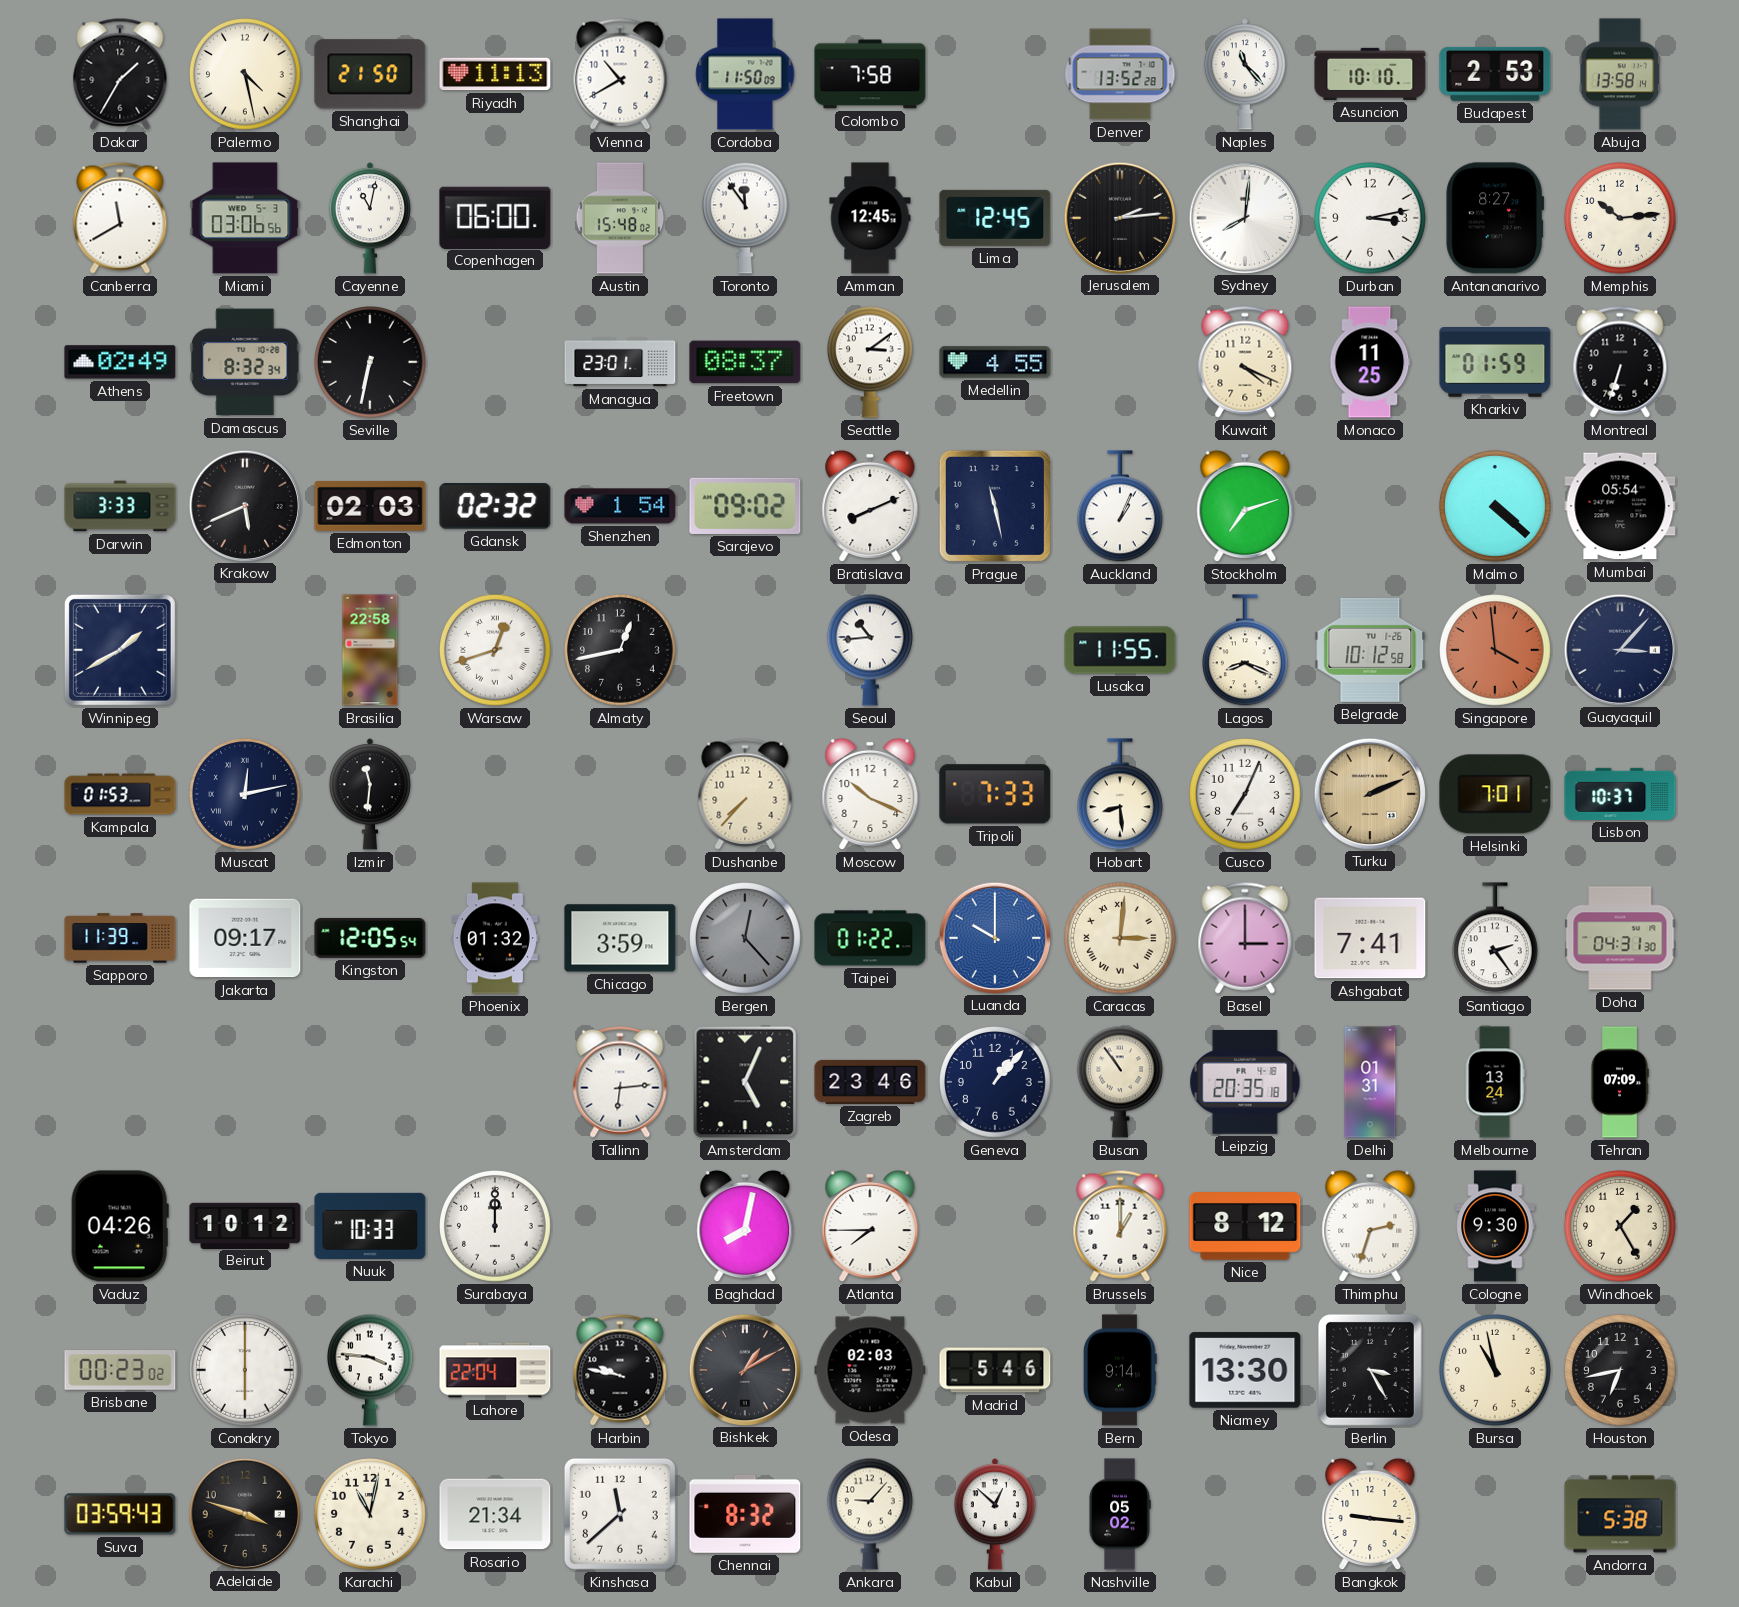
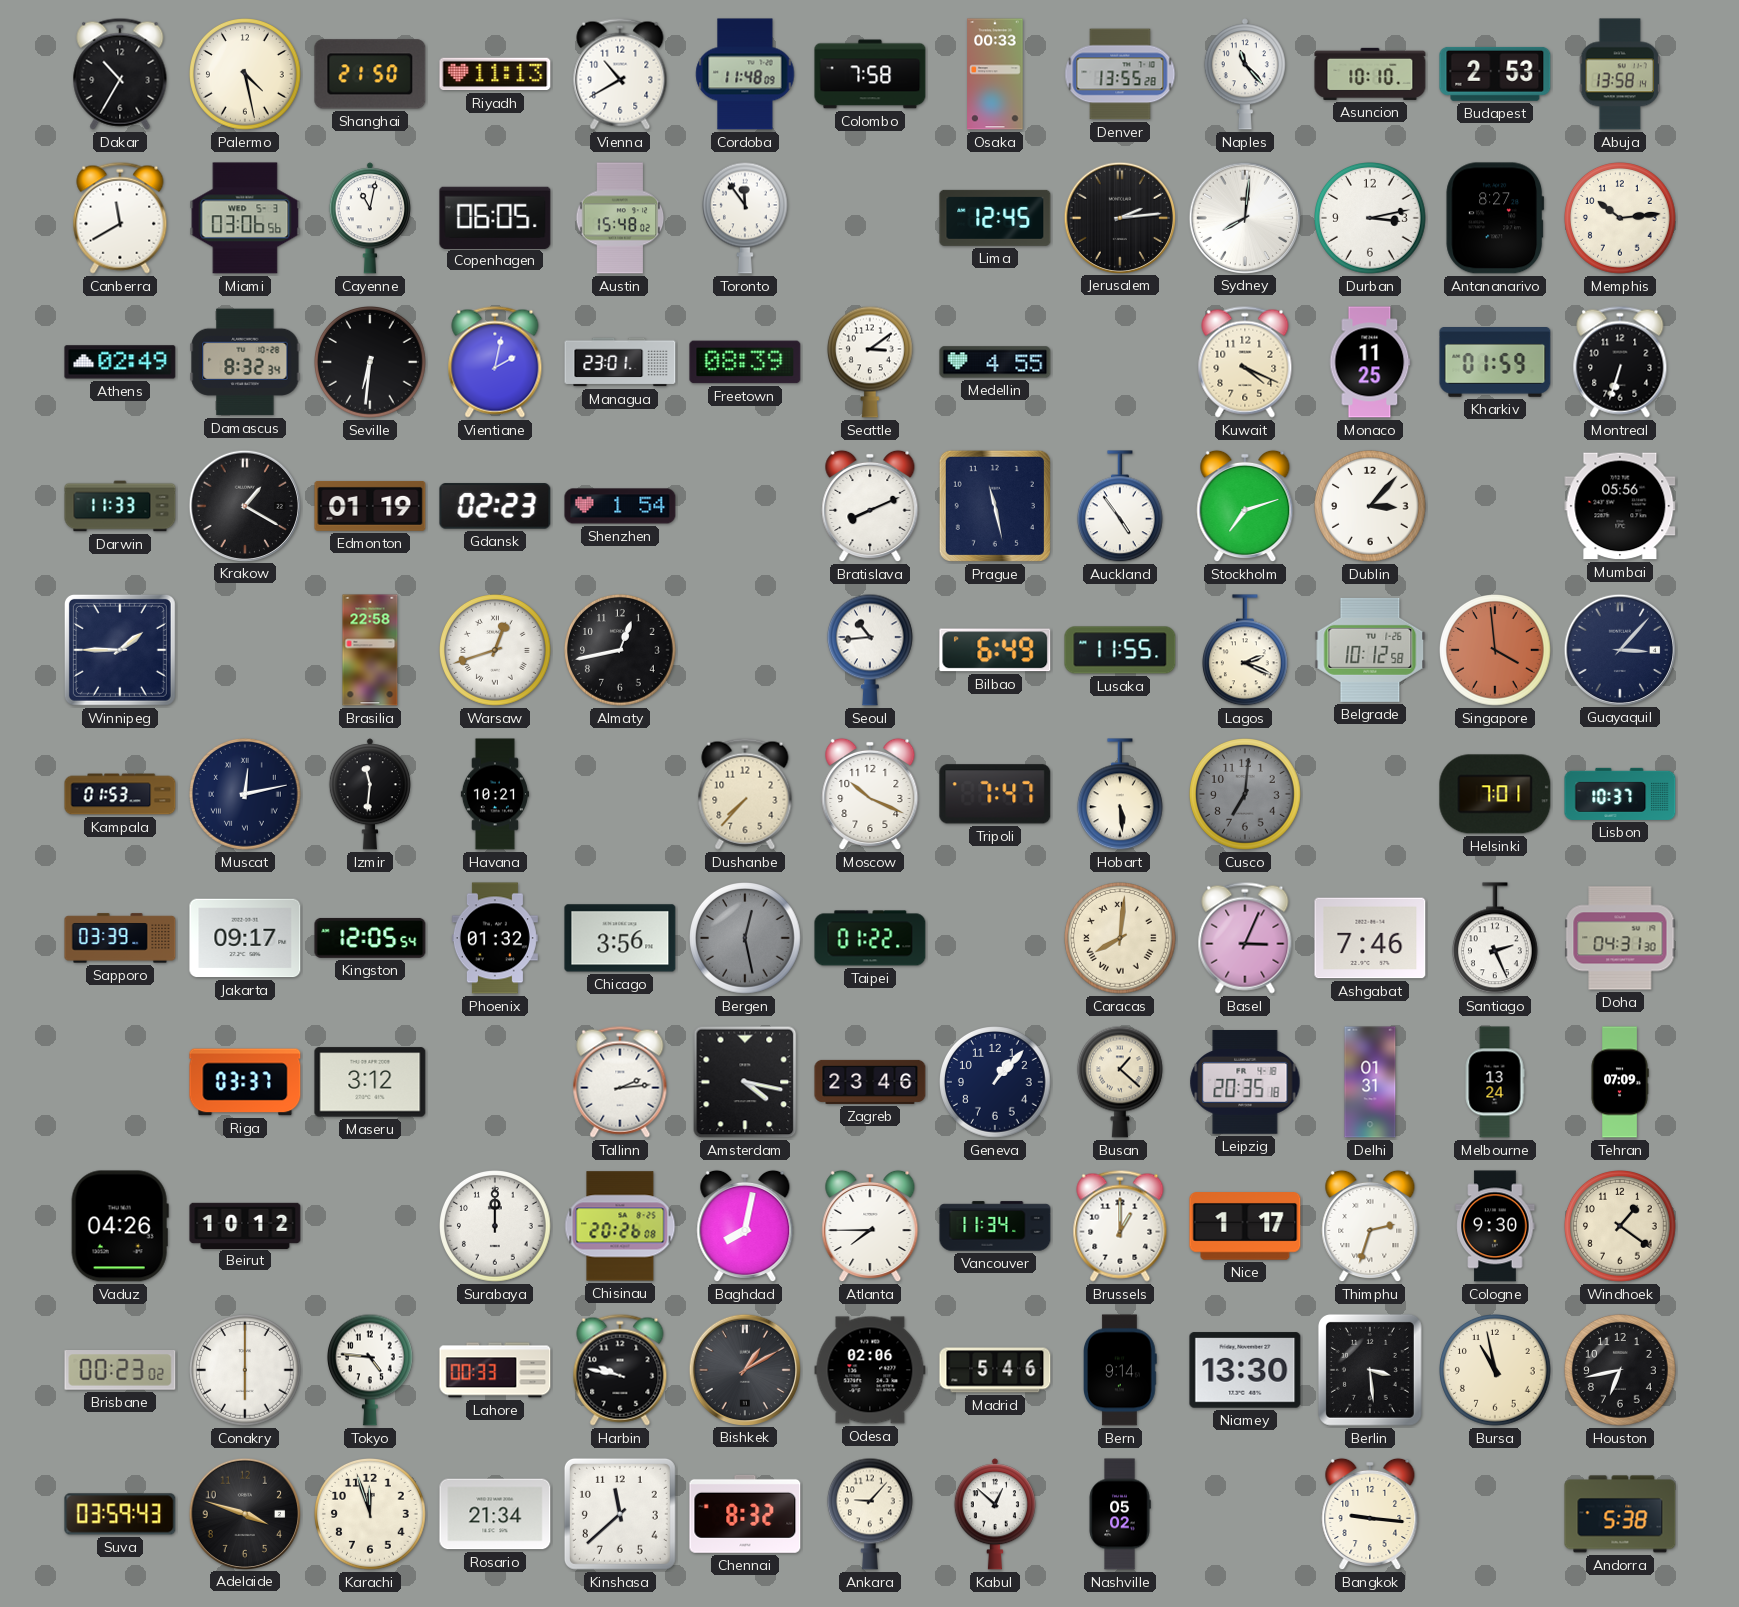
Dakar: 1:35 -> 10:35
Cordoba: 11:50 -> 11:48
Osaka: none -> 00:33
Denver: 13:52 -> 13:55
Copenhagen: 06:00 -> 06:05
Amman: 12:45 -> none
Seville: 6:32 -> 6:31
Vientiane: none -> 2:02
Freetown: 08:37 -> 08:39
Darwin: 3:33 -> 11:33
Krakow: 5:41 -> 1:20
Edmonton: 02:03 -> 01:19
Gdansk: 02:32 -> 02:23
Sarajevo: 09:02 -> none
Auckland: 1:04 -> 4:54
Dublin: none -> 3:07
Malmo: 4:22 -> none
Mumbai: 05:54 -> 05:56
Winnipeg: 1:40 -> 1:45
Bilbao: none -> 6:49
Lagos: 8:19 -> 2:19
Havana: none -> 10:21
Tripoli: 7:33 -> 7:47
Hobart: 8:29 -> 5:29
Cusco: 7:04 -> 7:01
Cusco dial: white -> grey
Turku: 2:11 -> none
Sapporo: 11:39 -> 03:39
Chicago: 3:59 -> 3:56
Bergen: 12:23 -> 12:28
Luanda: 10:00 -> none
Caracas: 3:01 -> 8:01
Basel: 3:00 -> 3:04
Ashgabat: 7:41 -> 7:46
Santiago: 2:24 -> 2:26
Riga: none -> 03:37
Maseru: none -> 3:12
Tallinn: 6:14 -> 2:14
Amsterdam: 5:04 -> 4:17
Busan: 10:54 -> 1:22
Nuuk: 10:33 -> none
Chisinau: none -> 20:26
Vancouver: none -> 11:34
Nice: 8:12 -> 1:17
Windhoek: 1:25 -> 1:21
Tokyo: 3:46 -> 4:46
Lahore: 22:04 -> 00:33
Odesa: 02:03 -> 02:06
Berlin: 3:25 -> 3:29
Karachi: 11:02 -> 11:57
